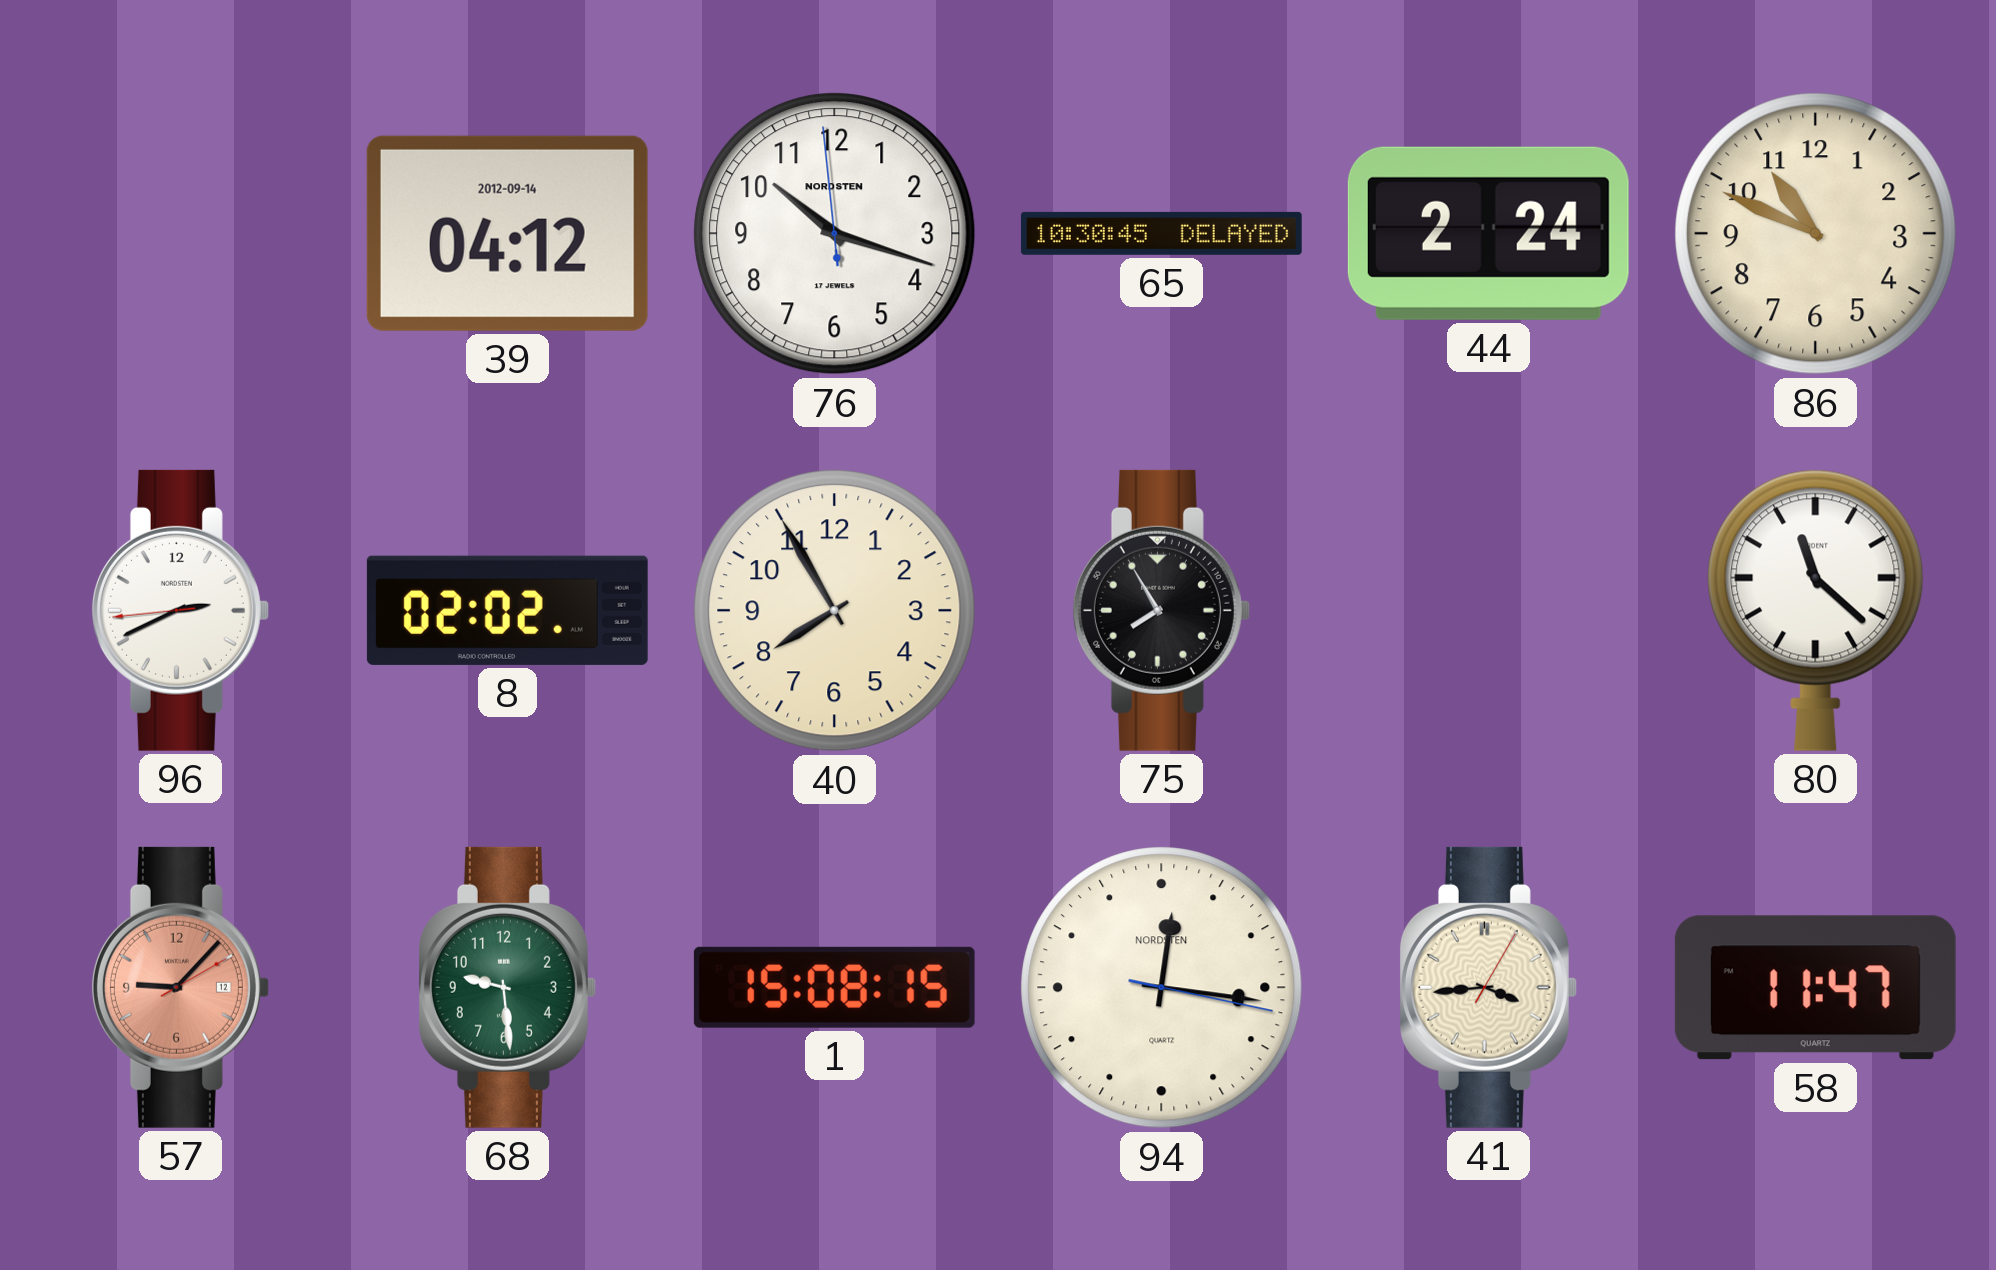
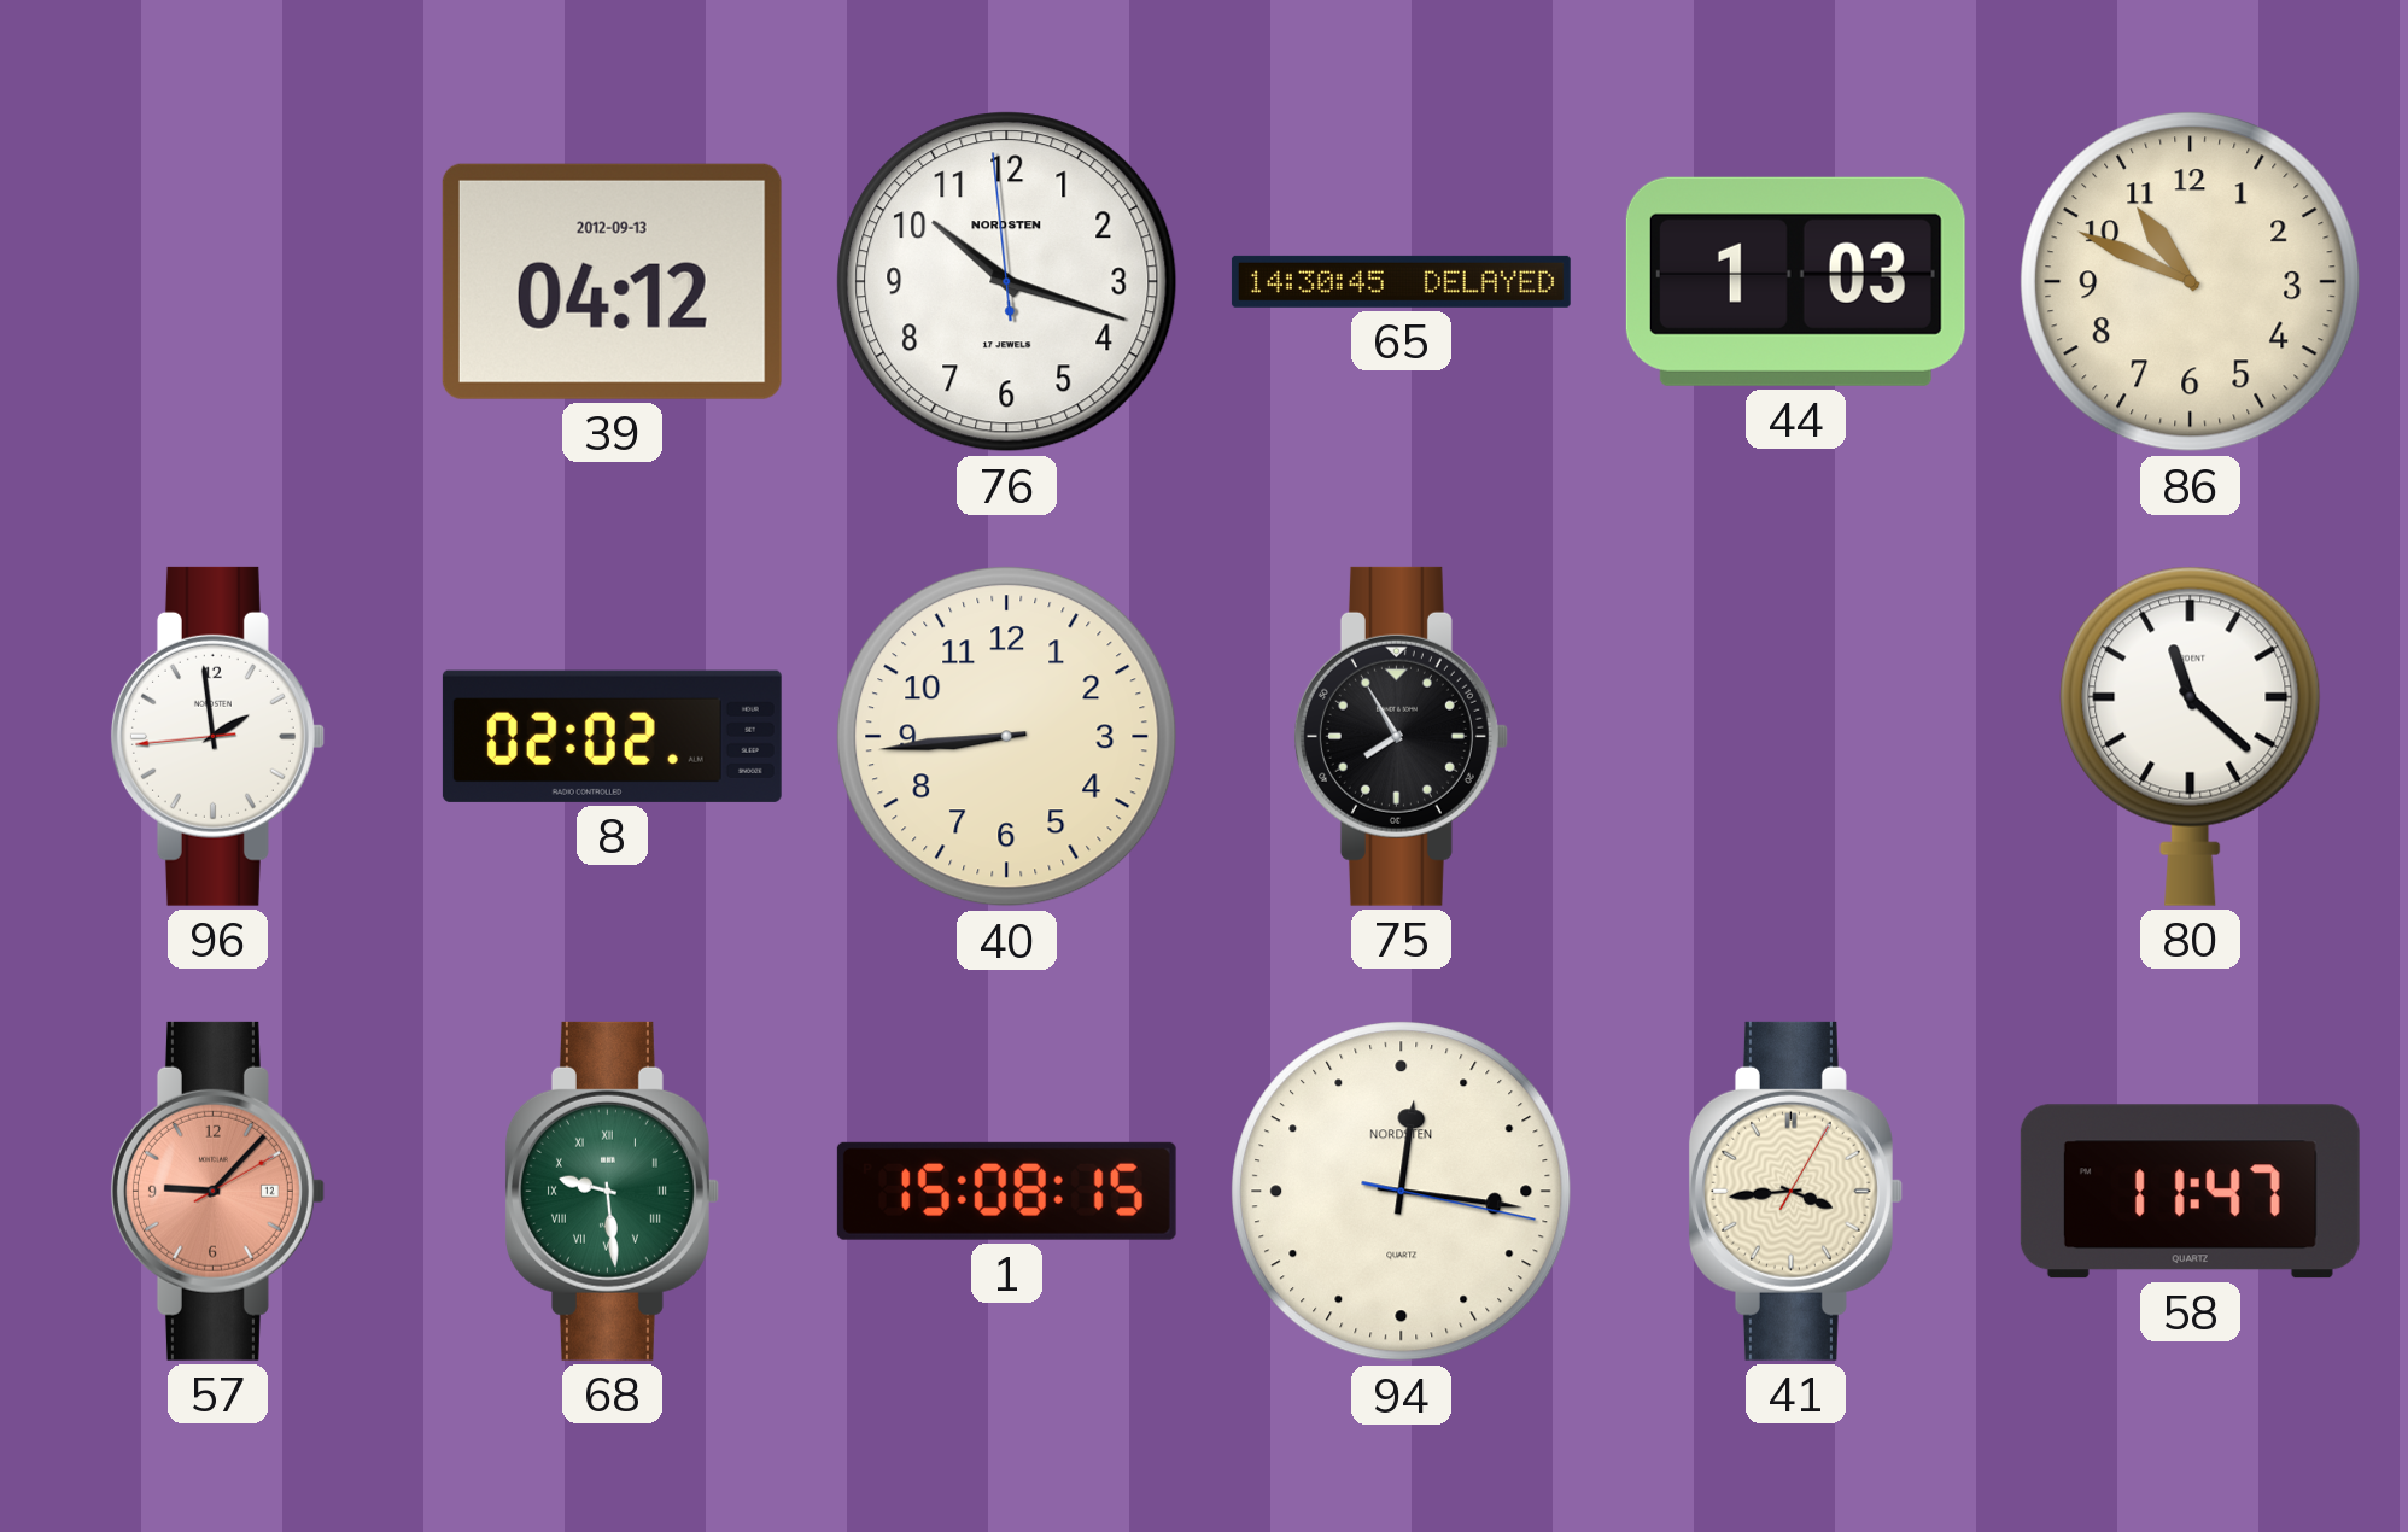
39 date: 2012-09-14 -> 2012-09-13
65: 10:30 -> 14:30
44: 2:24 -> 1:03
96: 2:40 -> 1:58
40: 7:55 -> 8:44
68 numerals: Arabic -> Roman
